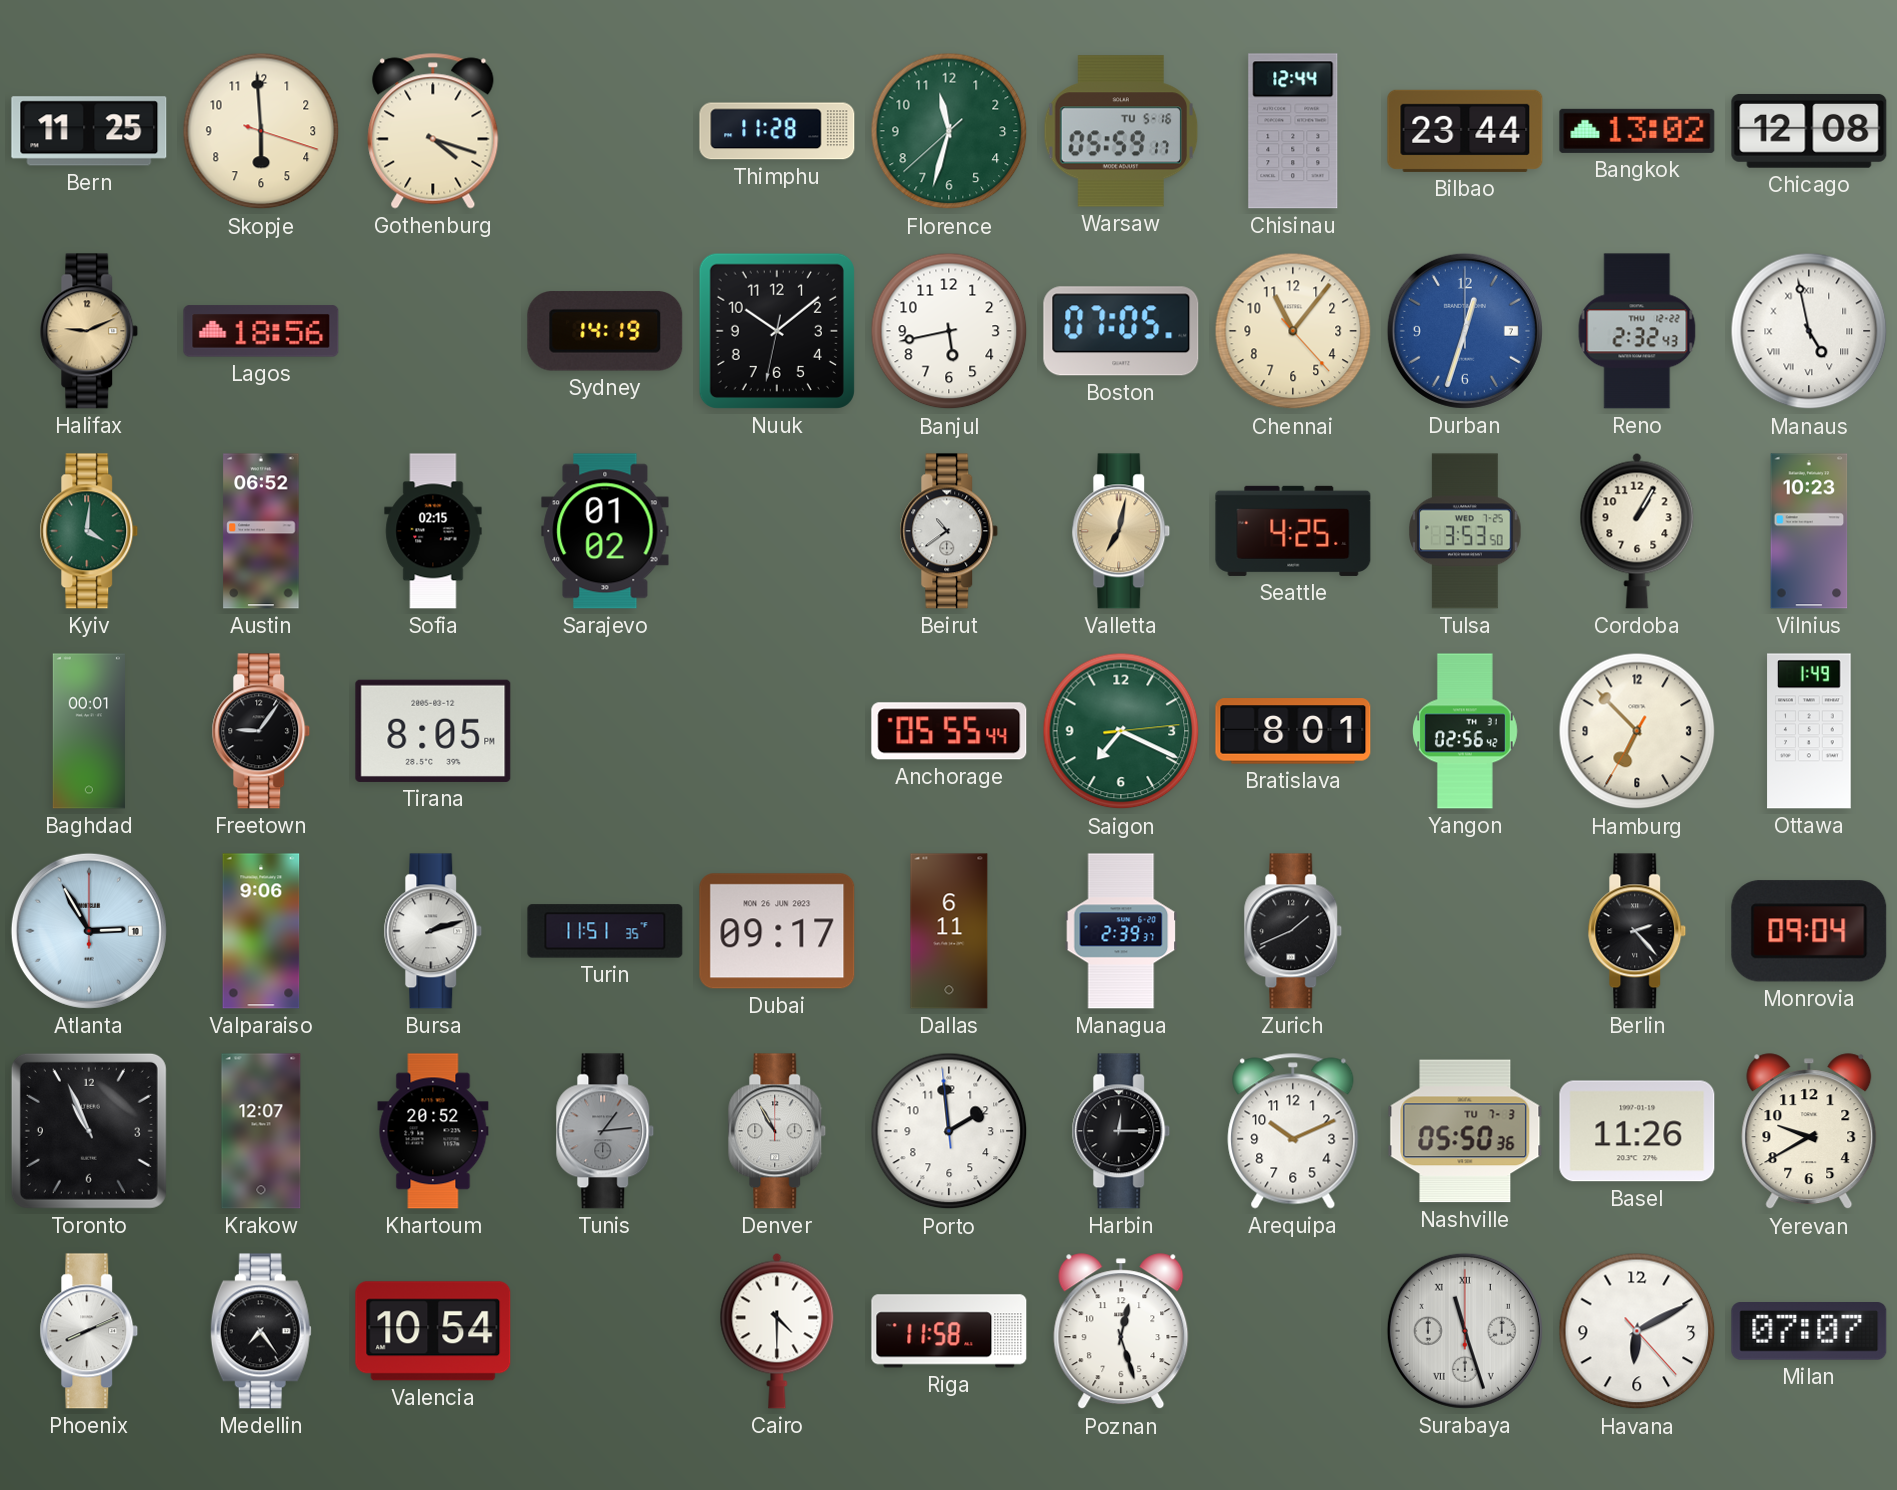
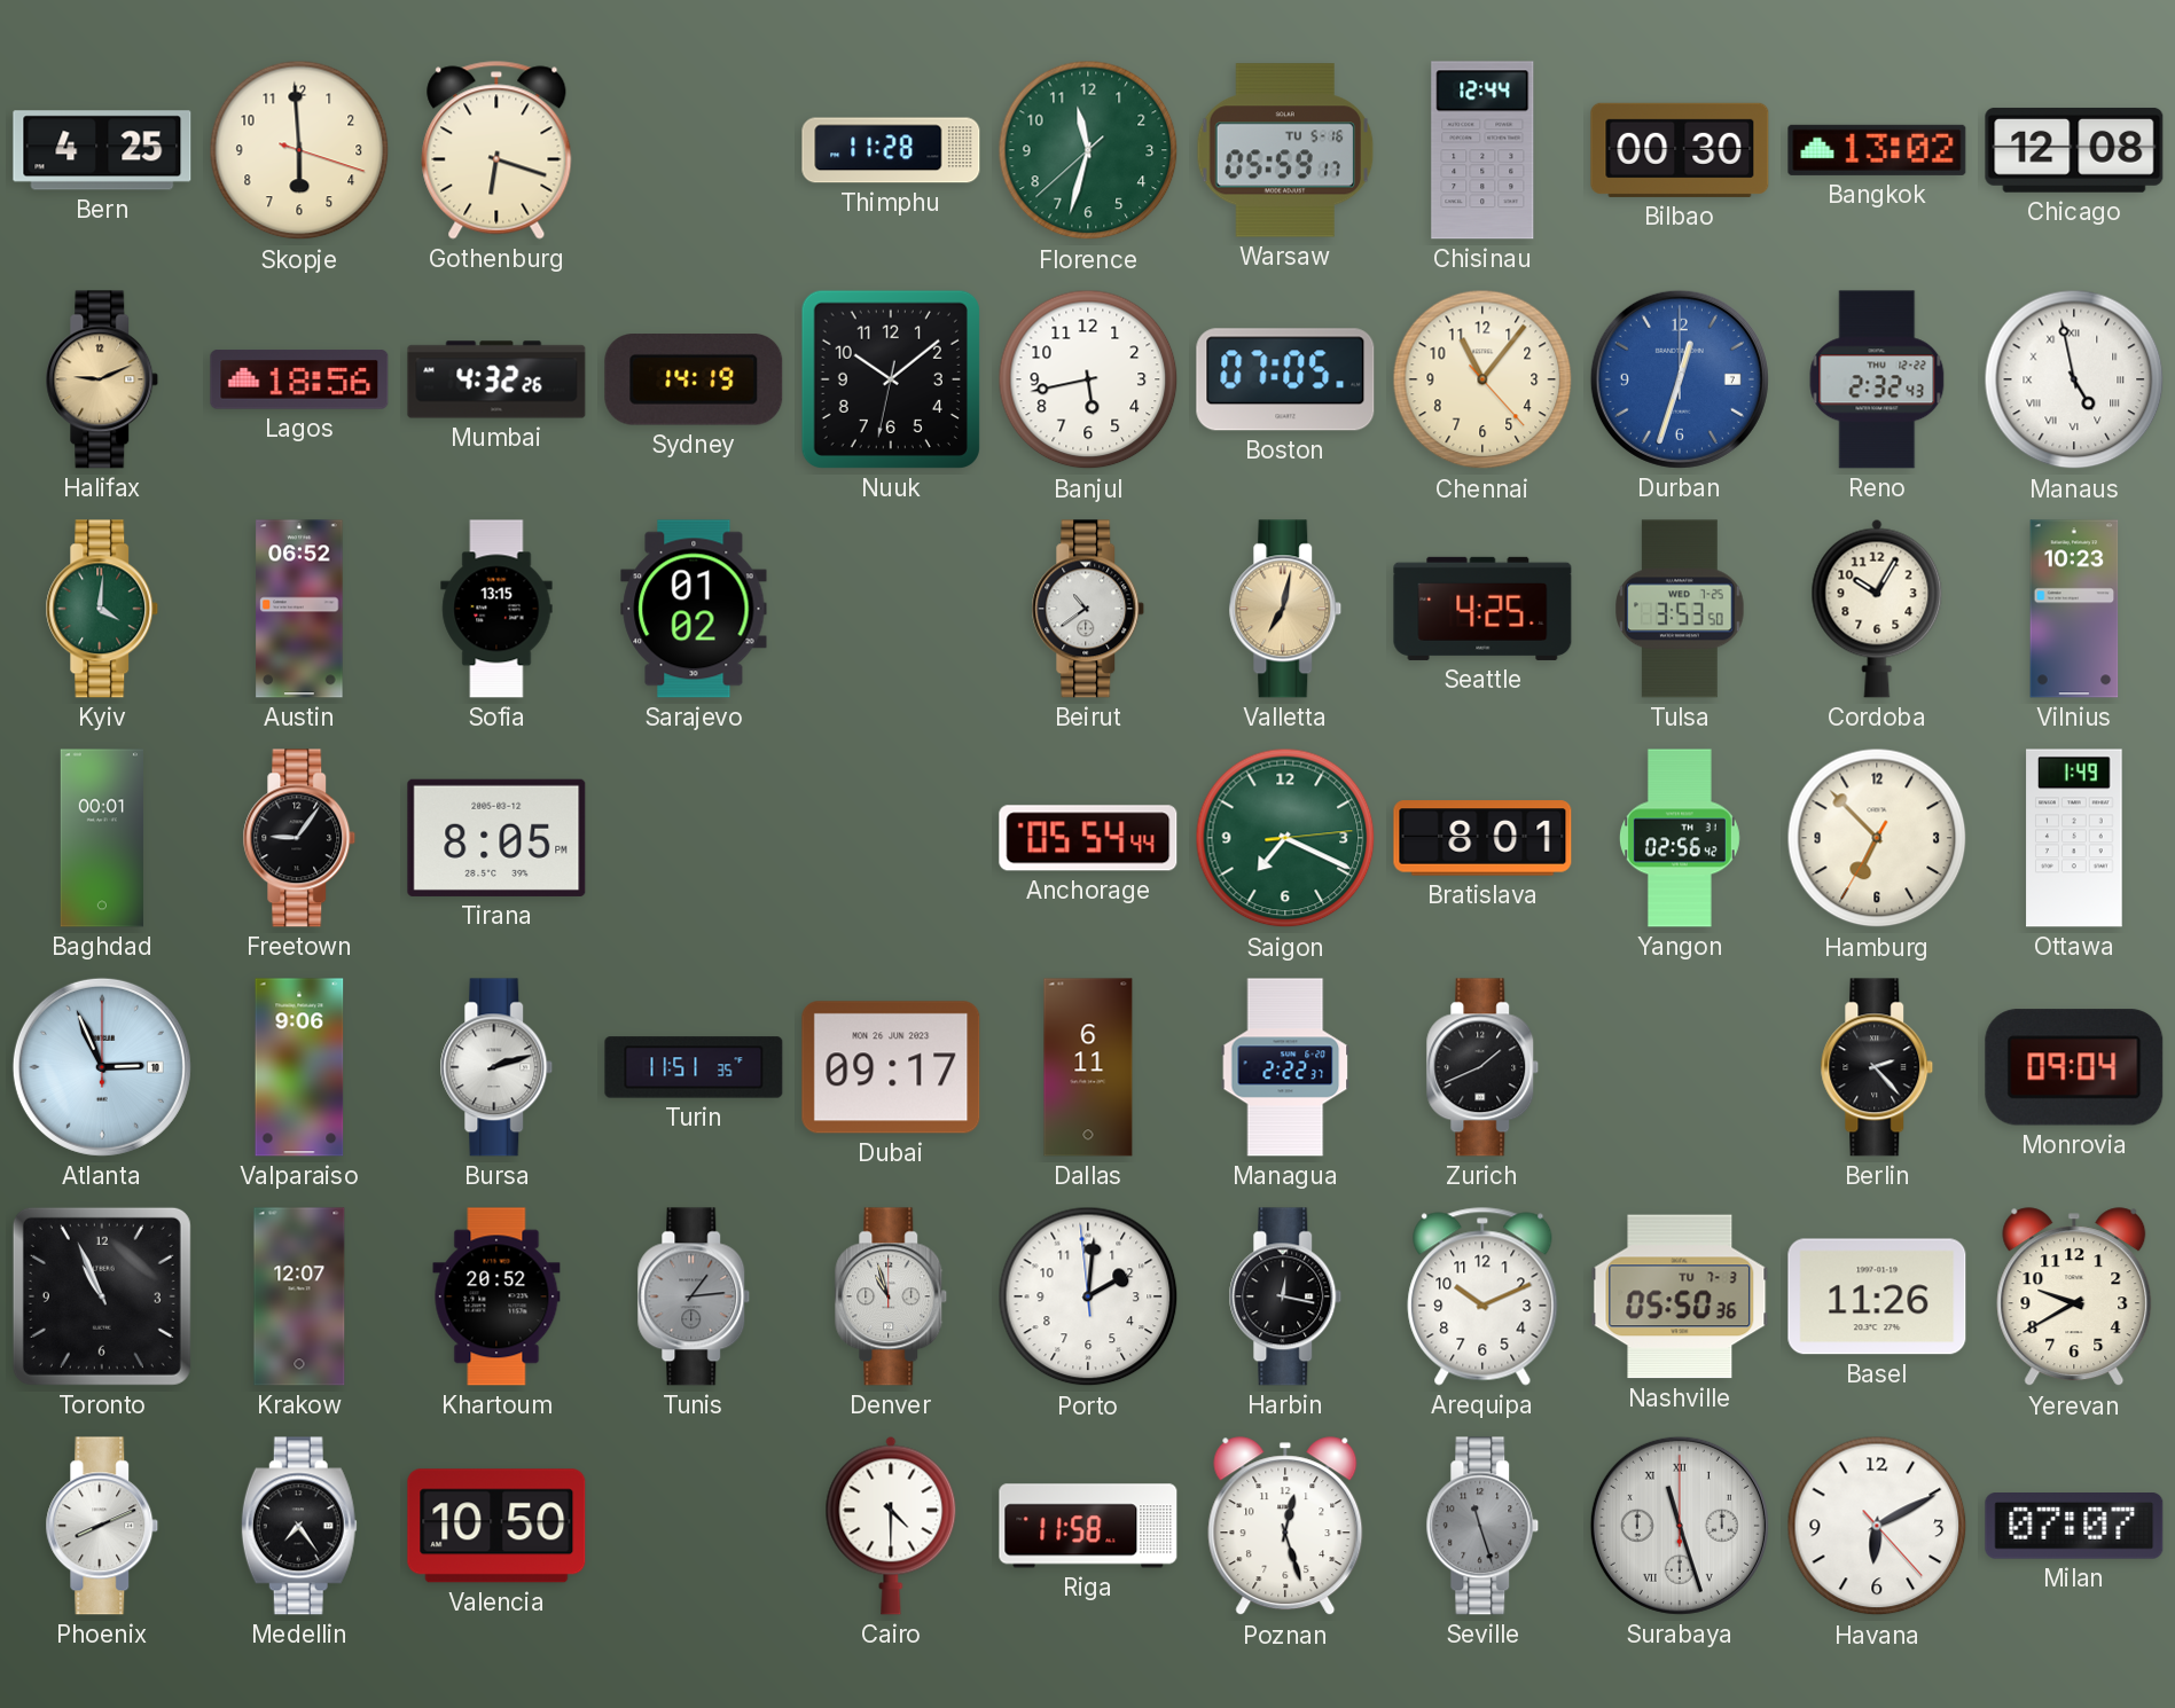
Bern: 11:25 -> 4:25
Gothenburg: 4:18 -> 6:18
Bilbao: 23:44 -> 00:30
Mumbai: none -> 4:32
Sofia: 02:15 -> 13:15
Cordoba: 1:05 -> 10:05
Anchorage: 05:55 -> 05:54
Atlanta: 2:55 -> 2:56
Managua: 2:39 -> 2:22
Denver: 10:55 -> 10:57
Porto: 1:58 -> 2:00
Harbin: 12:15 -> 12:17
Valencia: 10:54 -> 10:50
Seville: none -> 11:27
